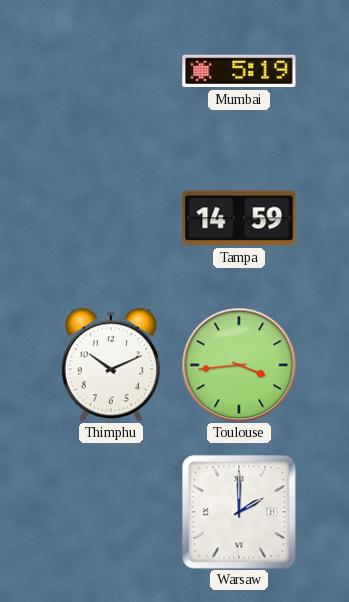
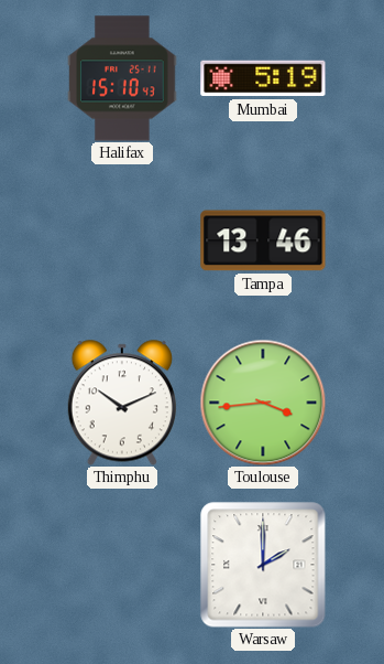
Halifax: none -> 15:10
Tampa: 14:59 -> 13:46
